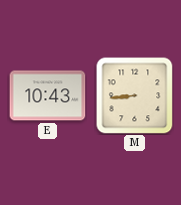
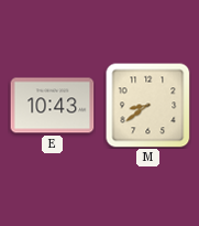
M: 8:44 -> 8:39
